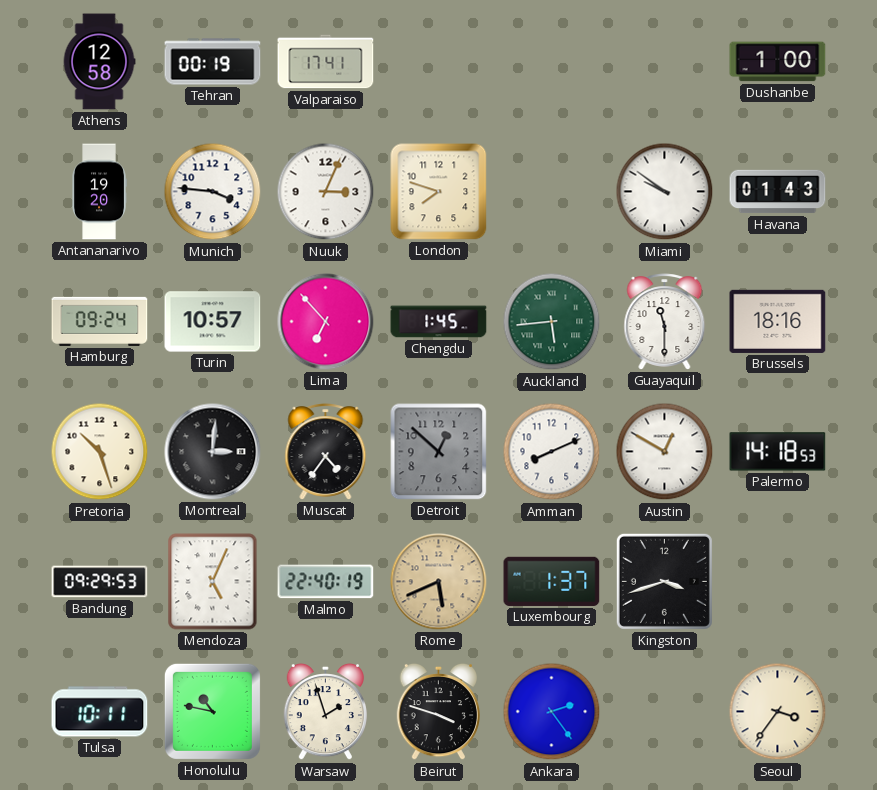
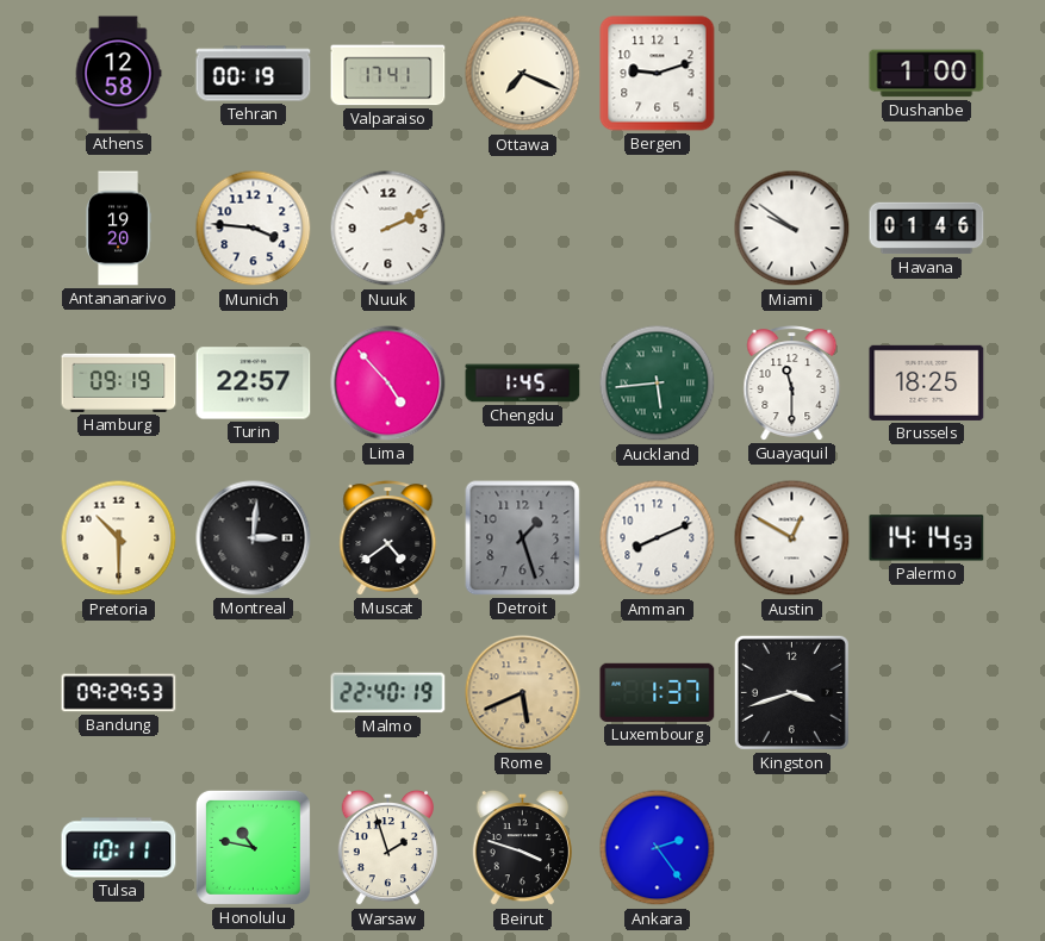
Ottawa: none -> 7:19
Bergen: none -> 9:12
Nuuk: 3:04 -> 2:11
London: 7:48 -> none
Havana: 01:43 -> 01:46
Hamburg: 09:24 -> 09:19
Turin: 10:57 -> 22:57
Lima: 6:53 -> 4:53
Brussels: 18:16 -> 18:25
Pretoria: 10:27 -> 10:30
Muscat: 4:36 -> 4:39
Detroit: 12:52 -> 1:27
Palermo: 14:18 -> 14:14
Mendoza: 5:04 -> none
Seoul: 3:36 -> none
